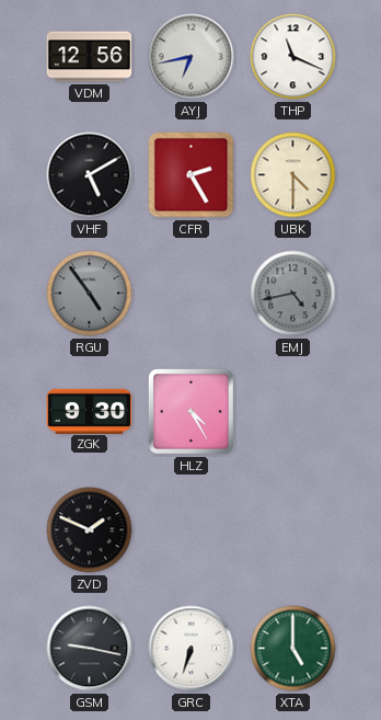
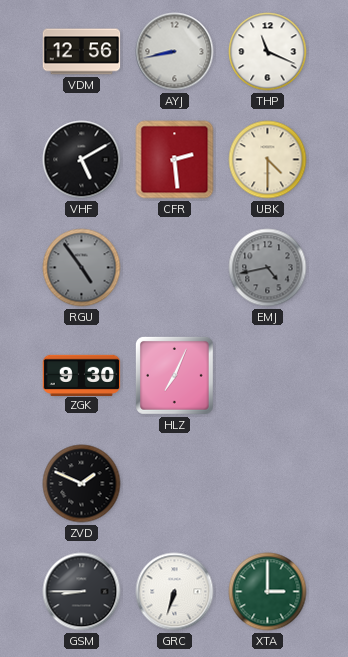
AYJ: 6:43 -> 8:43
CFR: 2:25 -> 2:29
HLZ: 4:25 -> 7:04
GSM: 9:17 -> 8:45
XTA: 5:00 -> 3:00
